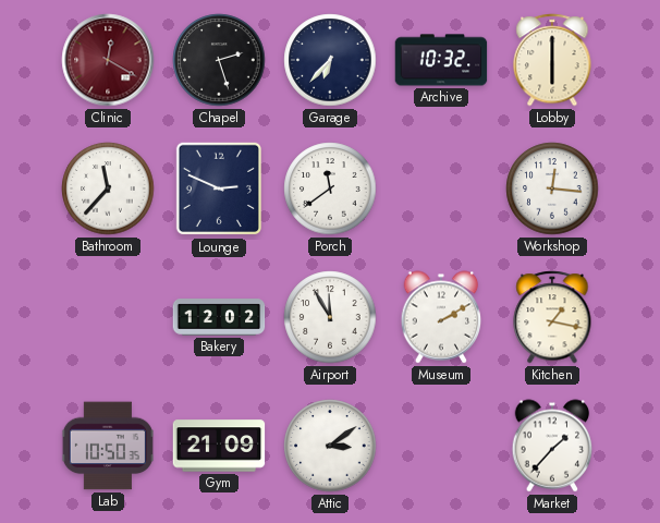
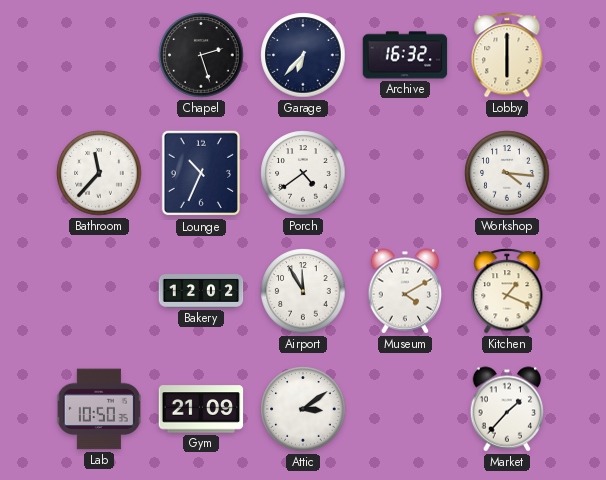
Clinic: 12:20 -> none
Archive: 10:32 -> 16:32
Lounge: 2:49 -> 10:34
Porch: 11:39 -> 4:39
Workshop: 12:16 -> 4:16
Museum: 2:10 -> 4:10
Kitchen: 1:17 -> 1:19
